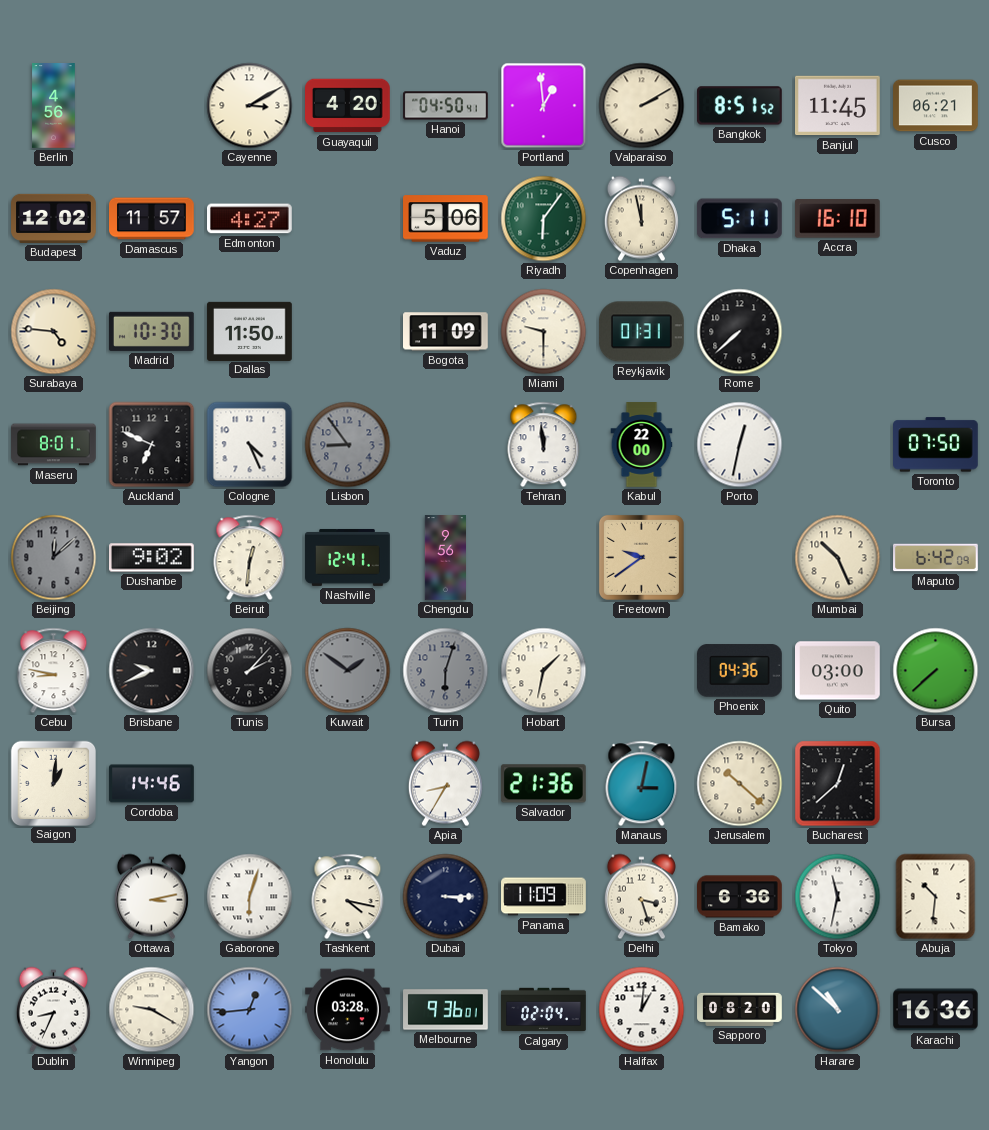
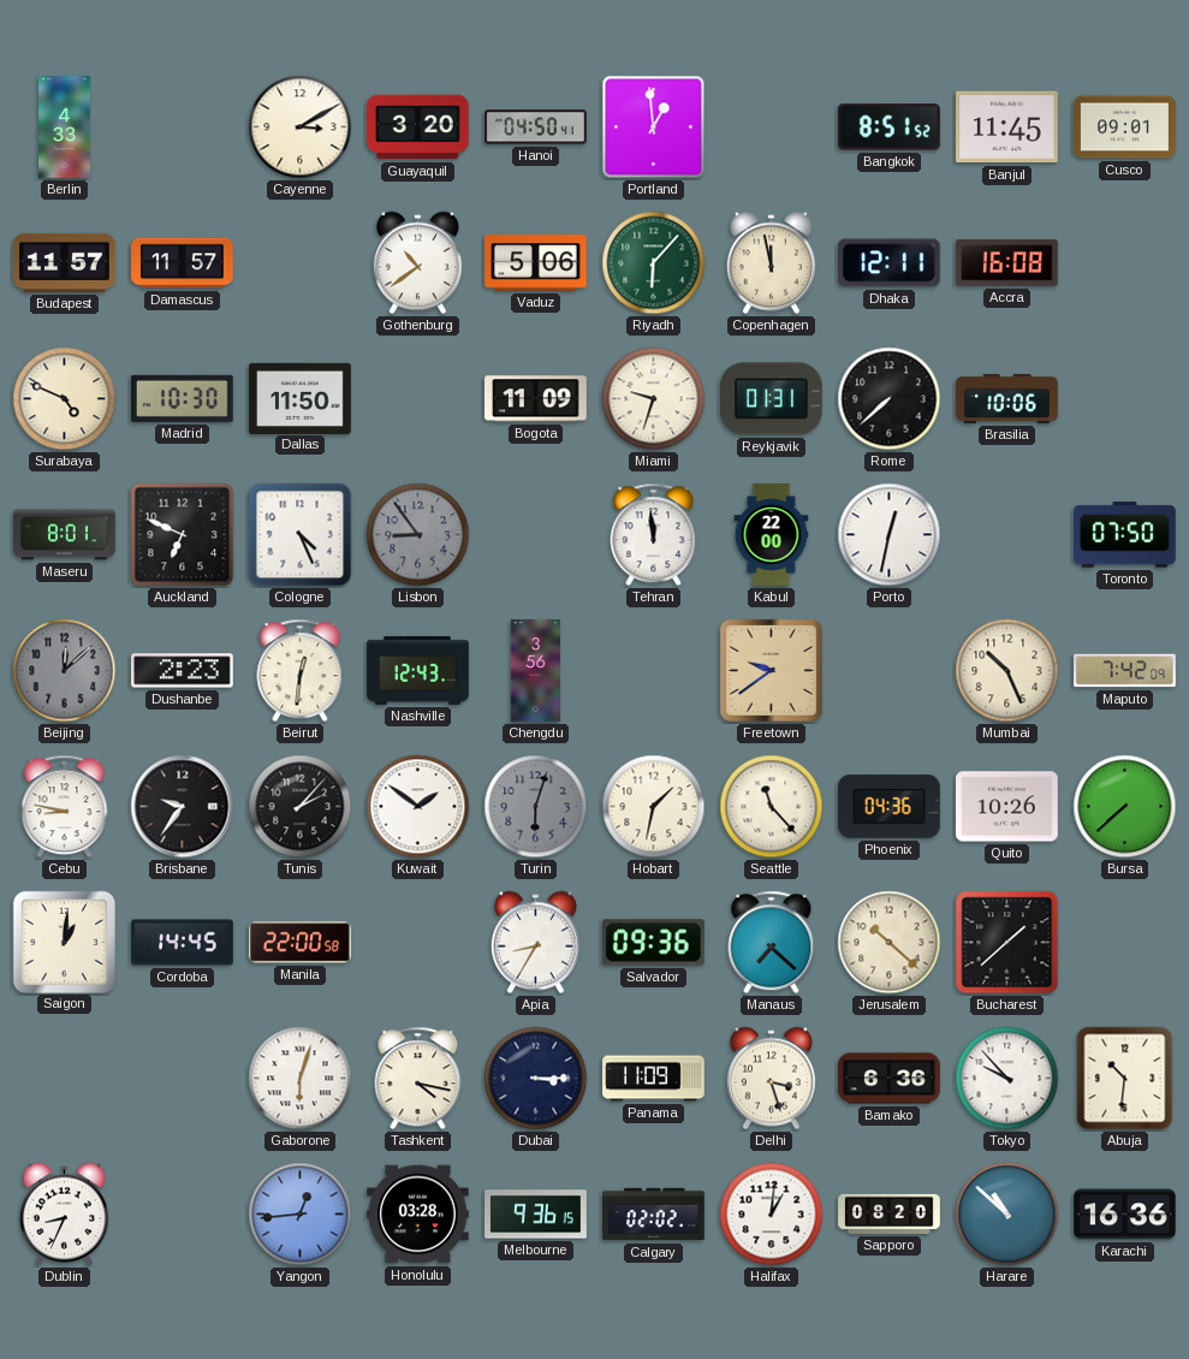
Berlin: 4:56 -> 4:33
Guayaquil: 4:20 -> 3:20
Valparaiso: 2:10 -> none
Cusco: 06:21 -> 09:01
Budapest: 12:02 -> 11:57
Edmonton: 4:27 -> none
Gothenburg: none -> 10:39
Riyadh: 6:06 -> 6:07
Dhaka: 5:11 -> 12:11
Accra: 16:10 -> 16:08
Surabaya: 4:46 -> 4:49
Miami: 9:30 -> 9:33
Brasilia: none -> 10:06
Dushanbe: 9:02 -> 2:23
Nashville: 12:41 -> 12:43
Chengdu: 9:56 -> 3:56
Maputo: 6:42 -> 7:42
Brisbane: 9:41 -> 9:36
Kuwait dial: grey -> white
Seattle: none -> 11:23
Quito: 03:00 -> 10:26
Cordoba: 14:46 -> 14:45
Manila: none -> 22:00
Salvador: 21:36 -> 09:36
Manaus: 3:02 -> 7:22
Bucharest: 12:38 -> 1:38
Ottawa: 3:13 -> none
Tokyo: 11:32 -> 9:53
Winnipeg: 9:20 -> none
Melbourne: 9:36:01 -> 9:36:15
Calgary: 02:04 -> 02:02
